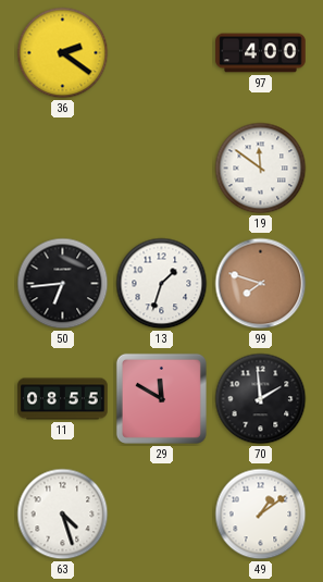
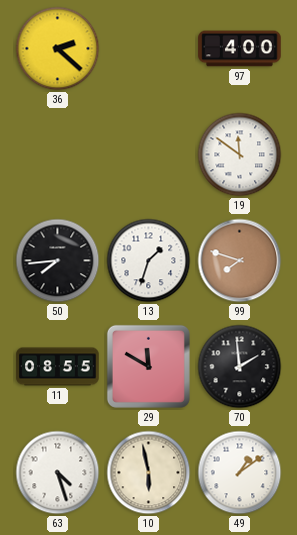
36: 2:21 -> 2:22
50: 6:44 -> 7:44
10: none -> 5:58
